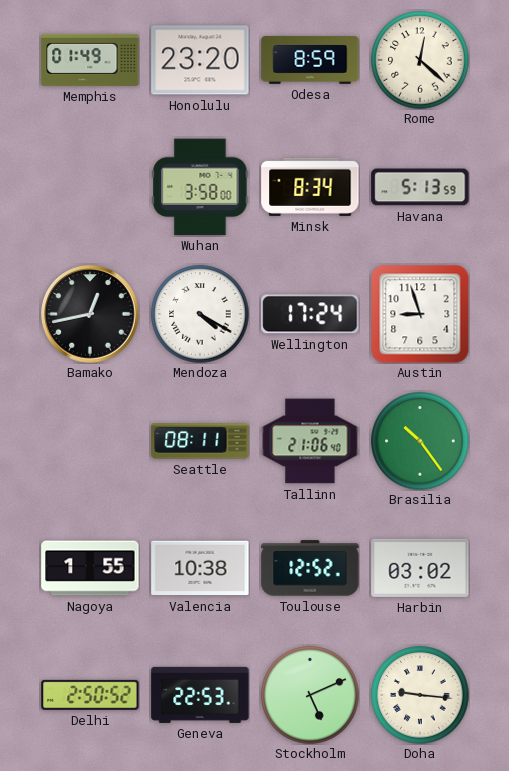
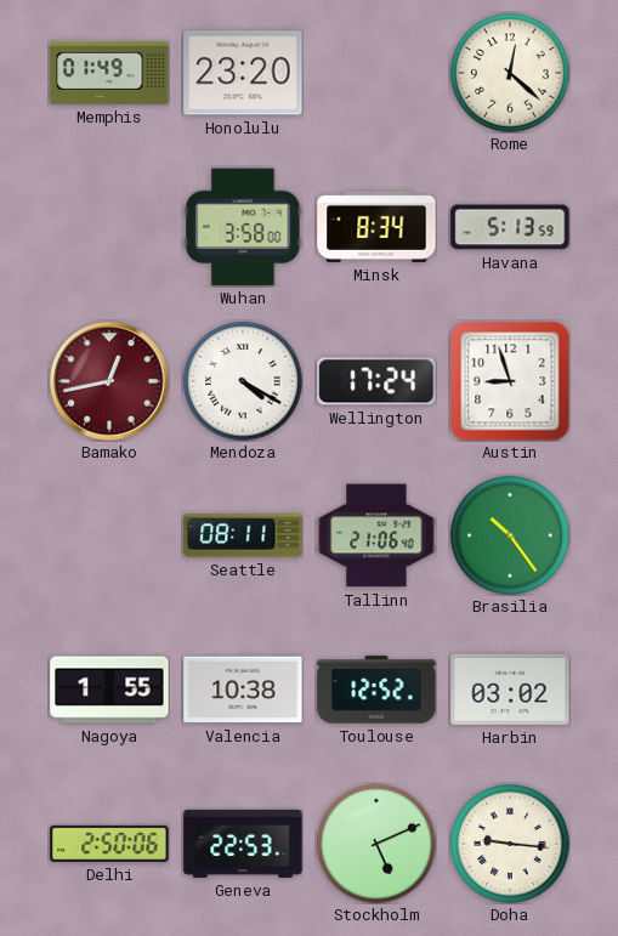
Odesa: 8:59 -> none
Bamako dial: black -> burgundy
Delhi: 2:50:52 -> 2:50:06
